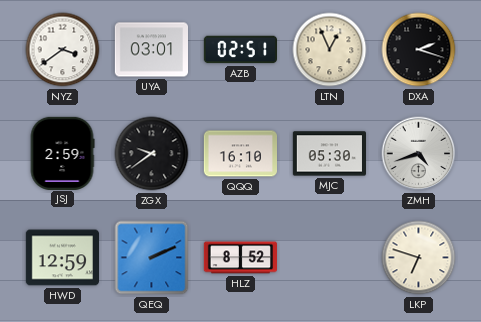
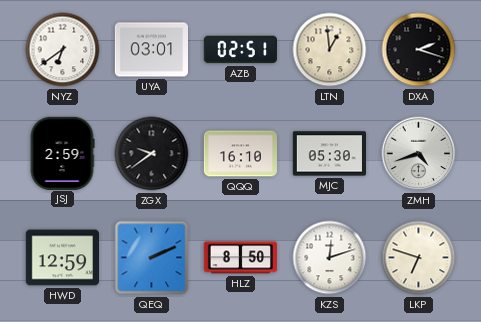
NYZ: 3:39 -> 6:39
LTN: 12:56 -> 12:59
HLZ: 8:52 -> 8:50
KZS: none -> 12:12
